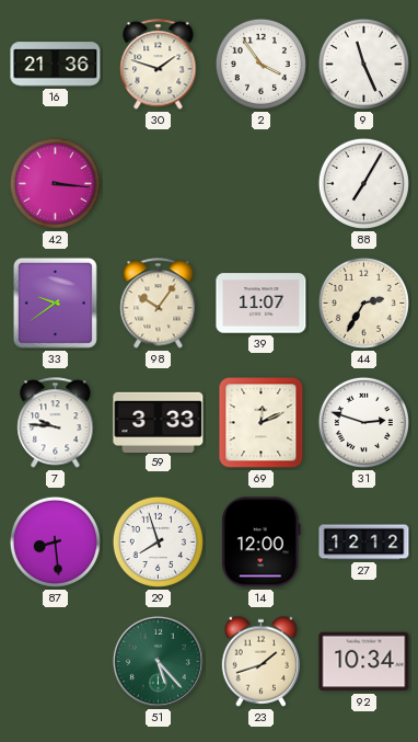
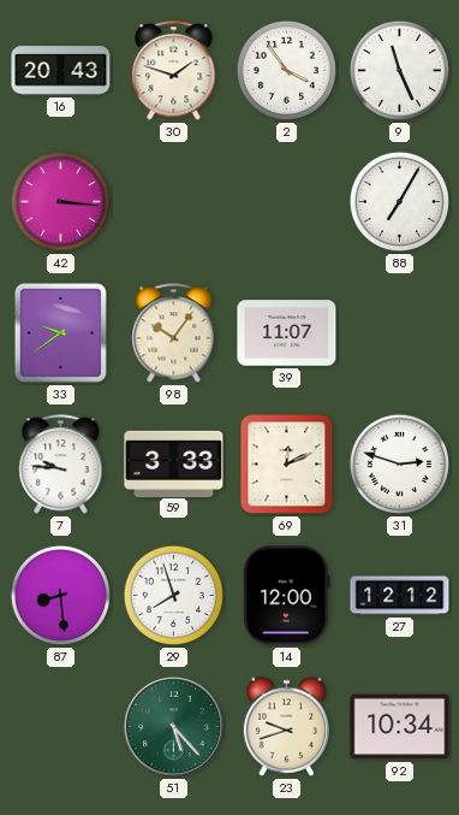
16: 21:36 -> 20:43
44: 2:35 -> none
23: 1:42 -> 9:42
